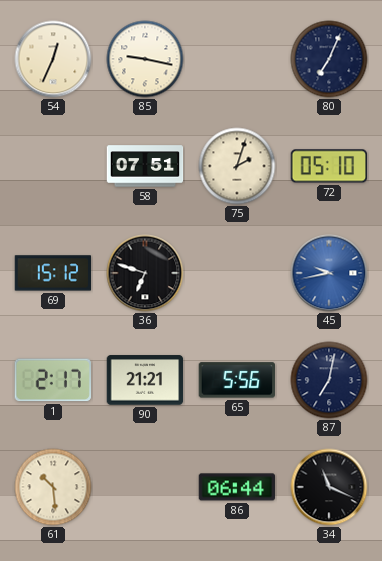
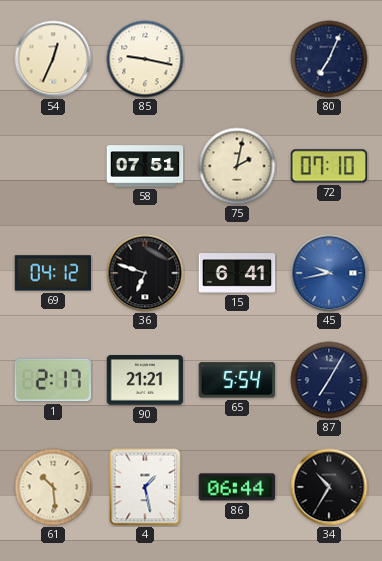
75: 2:03 -> 2:02
72: 05:10 -> 07:10
69: 15:12 -> 04:12
15: none -> 6:41
65: 5:56 -> 5:54
87: 7:02 -> 7:05
4: none -> 1:28
34: 11:19 -> 10:35
